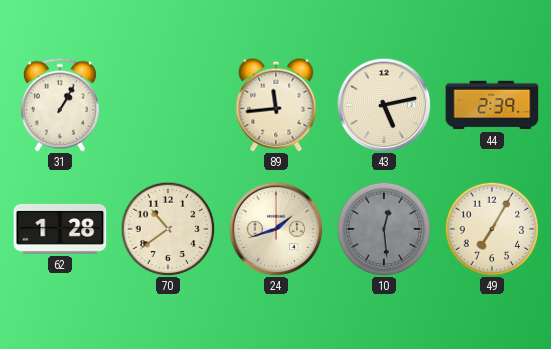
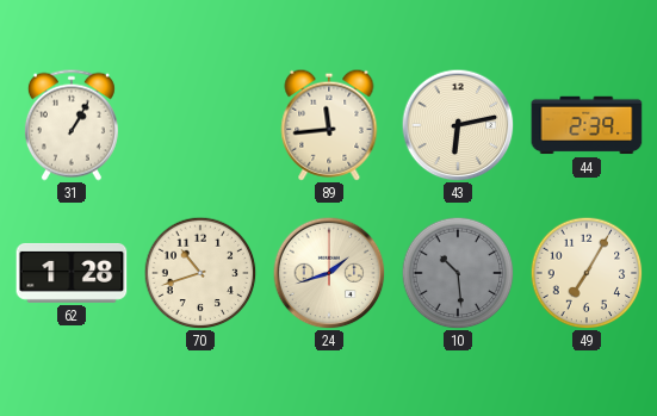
43: 5:13 -> 6:13
70: 10:39 -> 10:42
10: 12:29 -> 10:29
